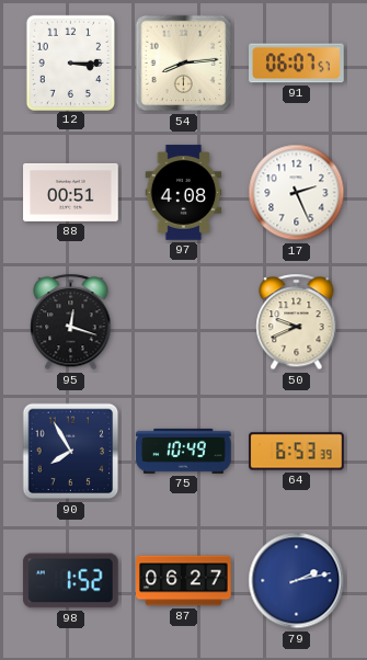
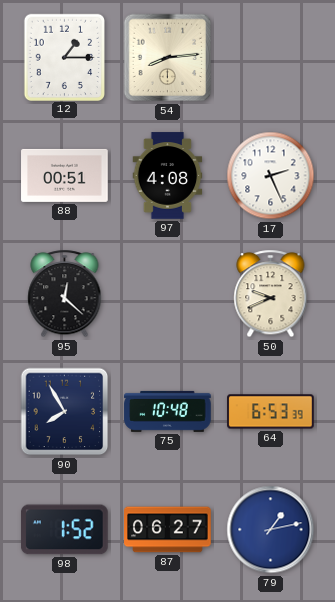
12: 3:15 -> 1:15
91: 06:07 -> none
95: 12:18 -> 12:22
75: 10:49 -> 10:48
79: 2:13 -> 1:13
